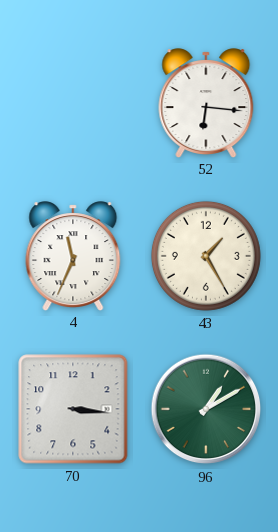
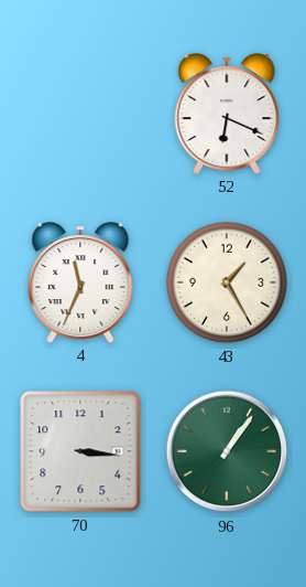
52: 6:16 -> 6:19
96: 1:10 -> 1:06
